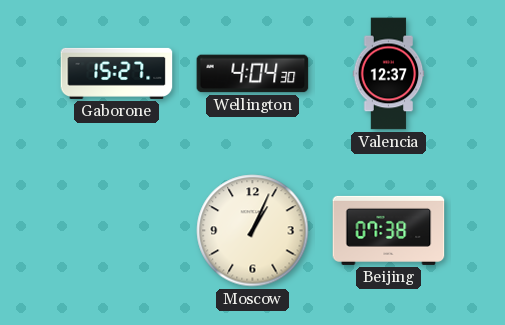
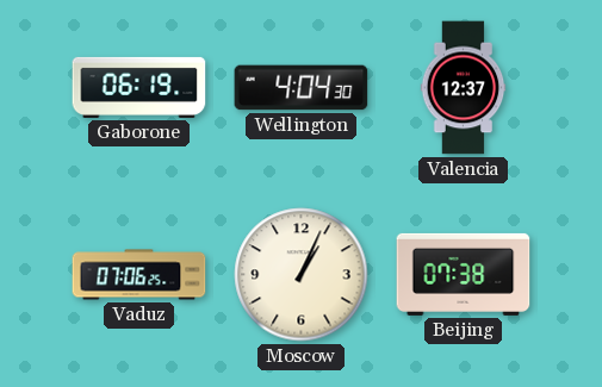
Gaborone: 15:27 -> 06:19
Vaduz: none -> 07:06
